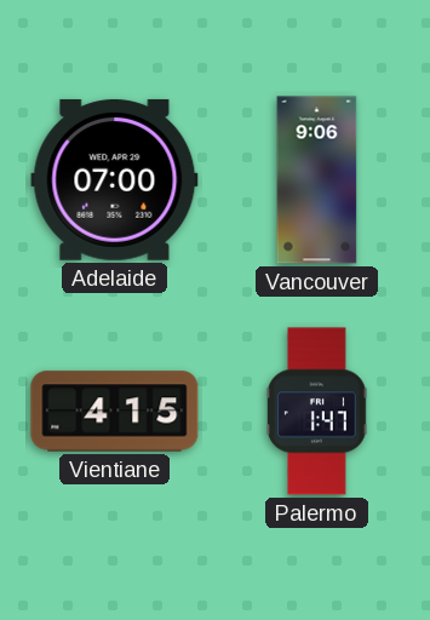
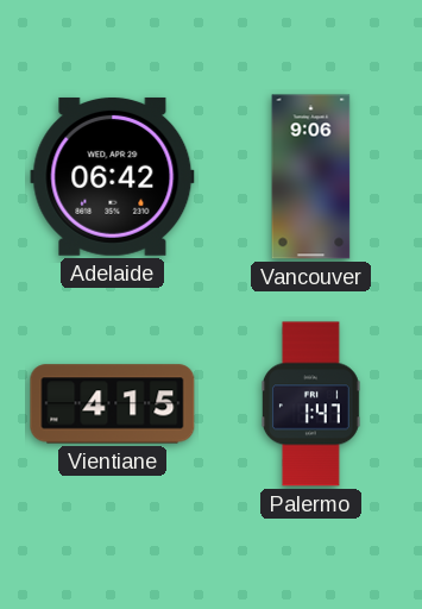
Adelaide: 07:00 -> 06:42
